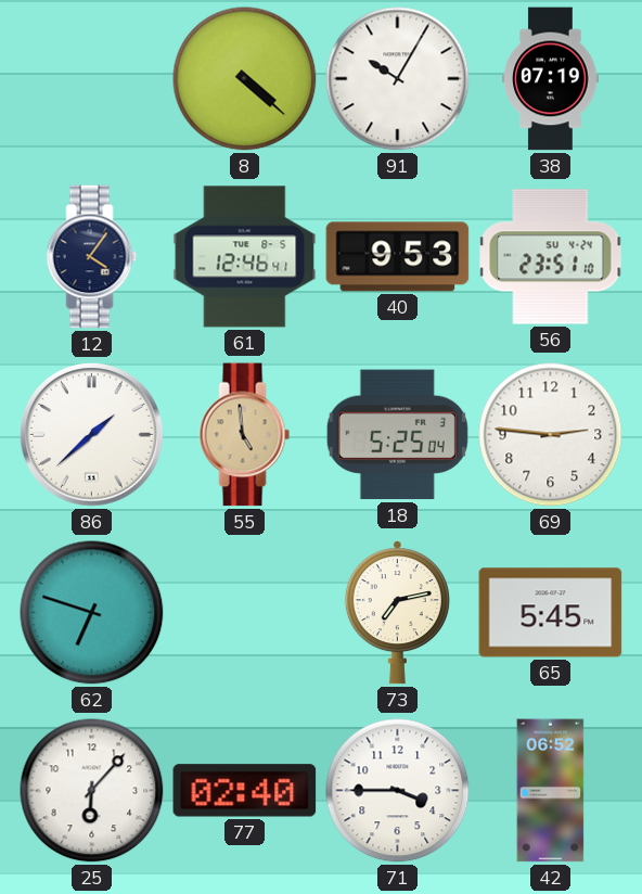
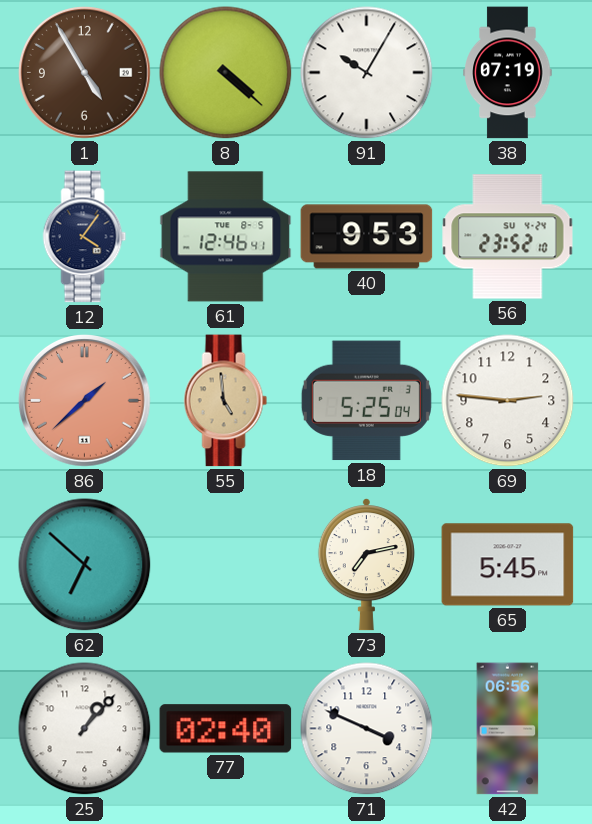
1: none -> 4:55
56: 23:51 -> 23:52
86 dial: white -> salmon
62: 6:48 -> 6:52
25: 6:07 -> 1:07
71: 3:45 -> 3:49
42: 06:52 -> 06:56
